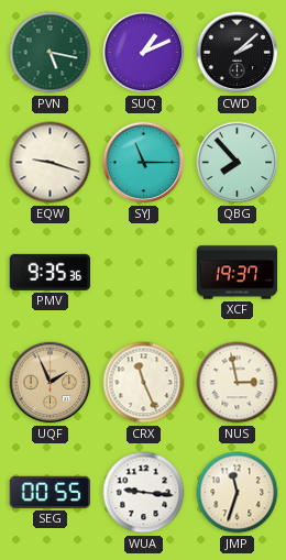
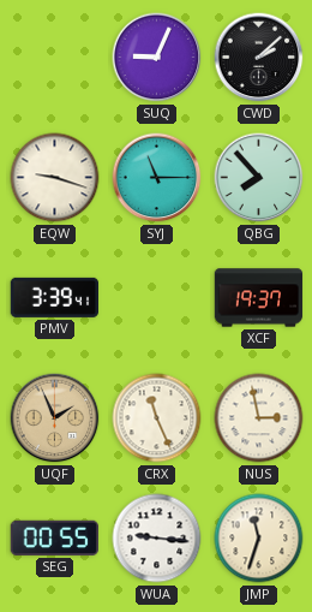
PVN: 5:17 -> none
SUQ: 1:11 -> 9:04
PMV: 9:35 -> 3:39
